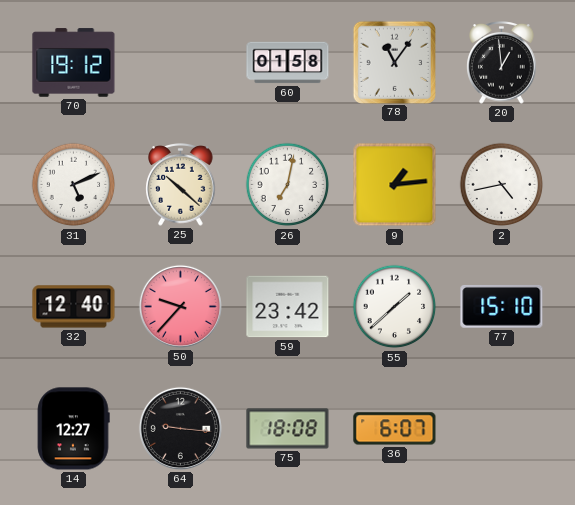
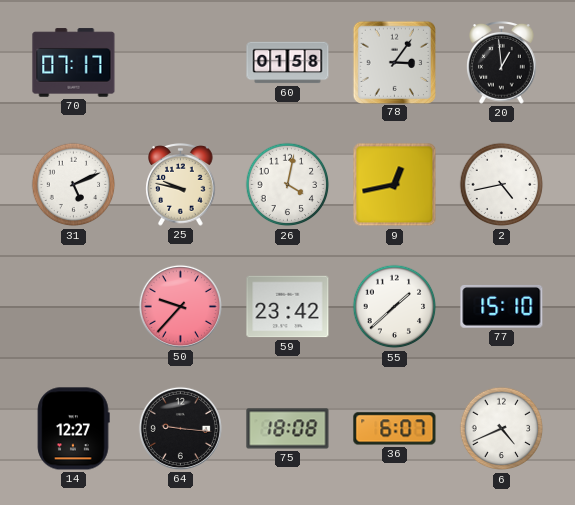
70: 19:12 -> 07:17
78: 11:06 -> 3:06
25: 10:22 -> 9:47
26: 7:02 -> 4:02
9: 1:14 -> 12:43
32: 12:40 -> none
6: none -> 4:41
